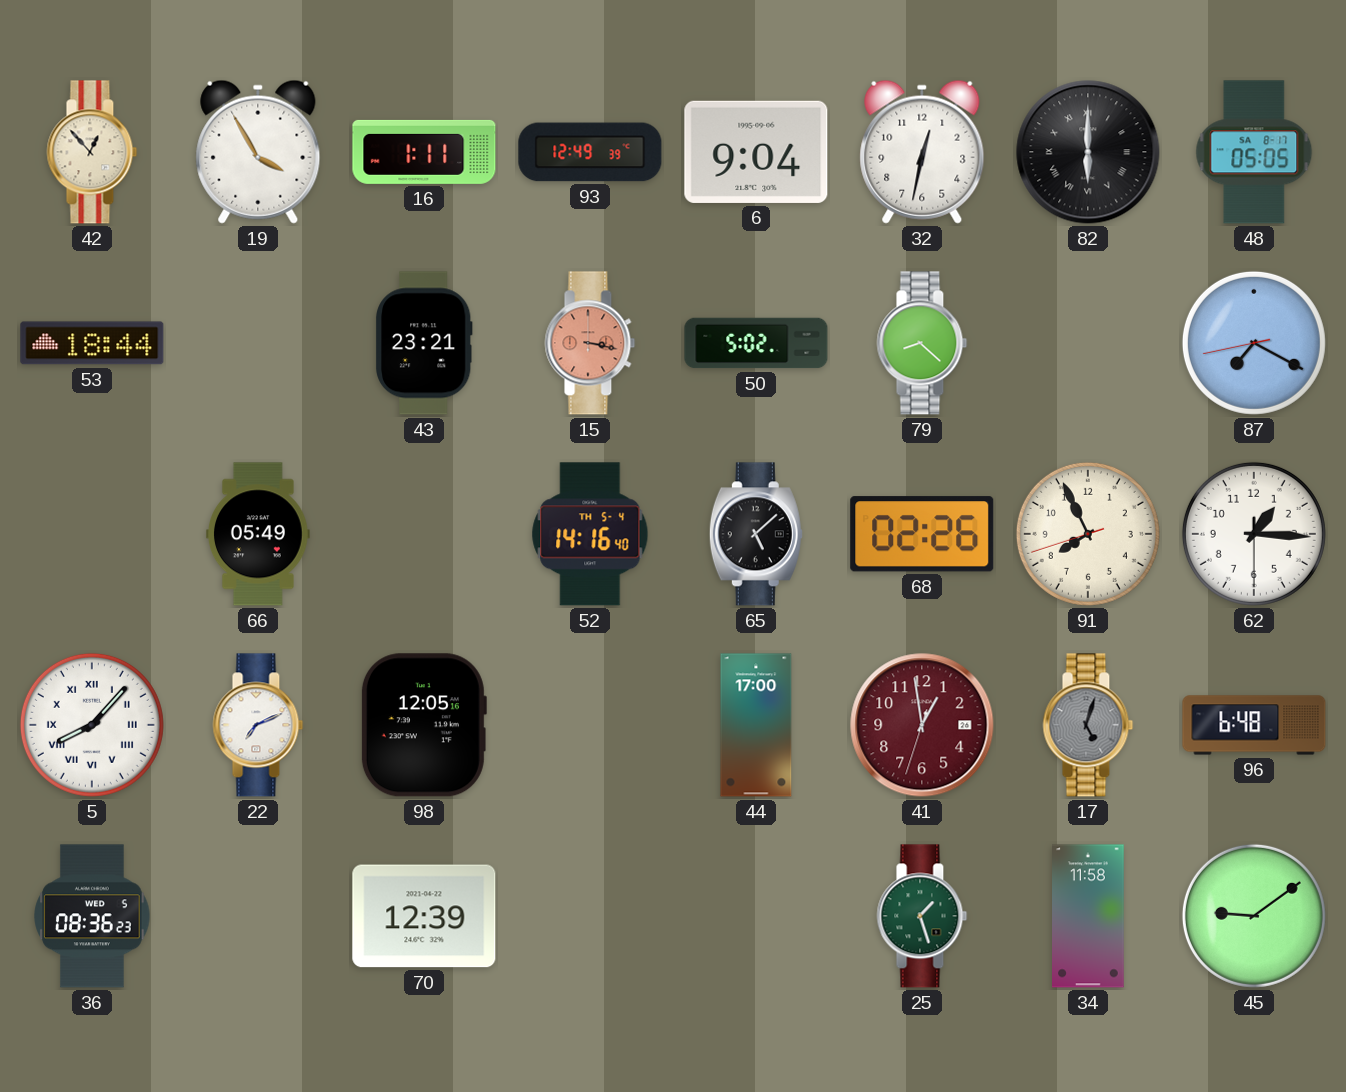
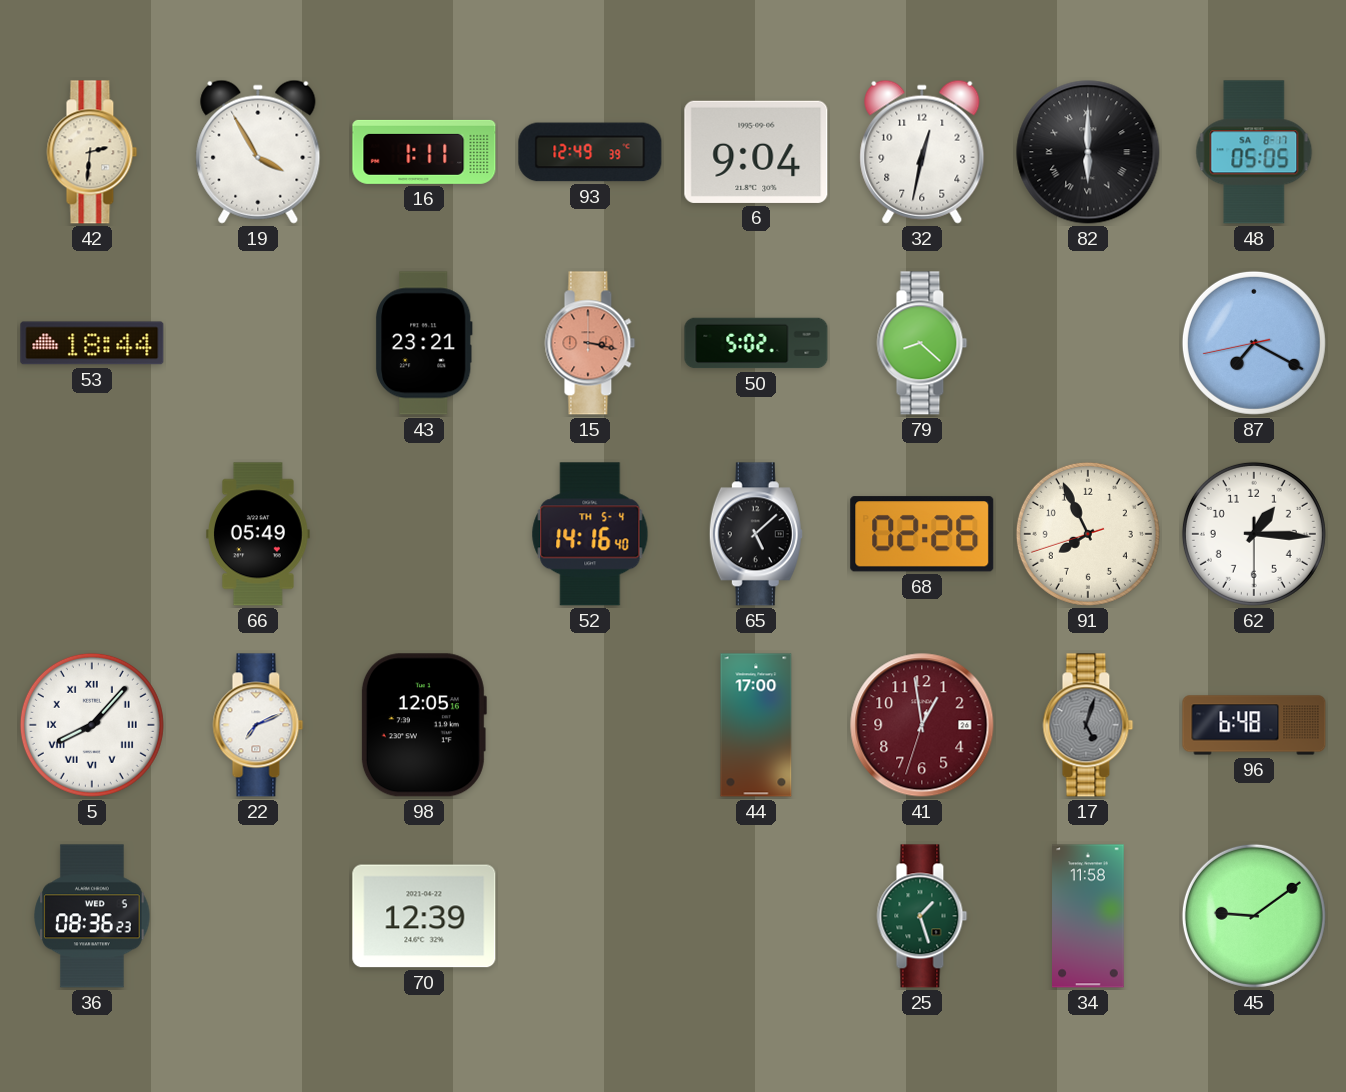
42: 12:53 -> 2:31
